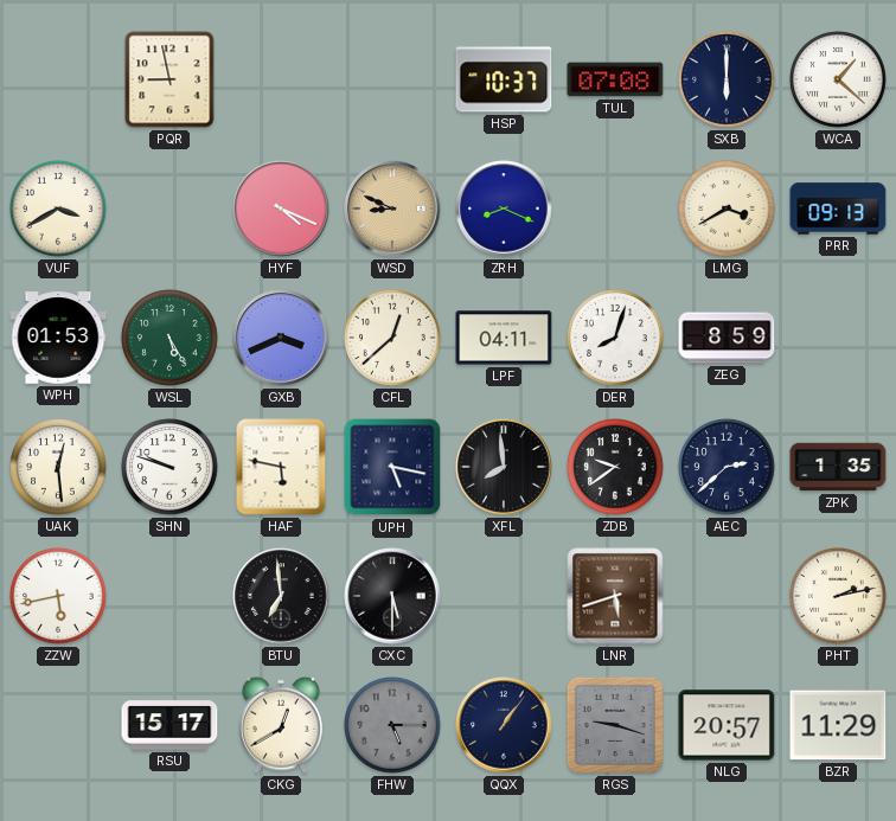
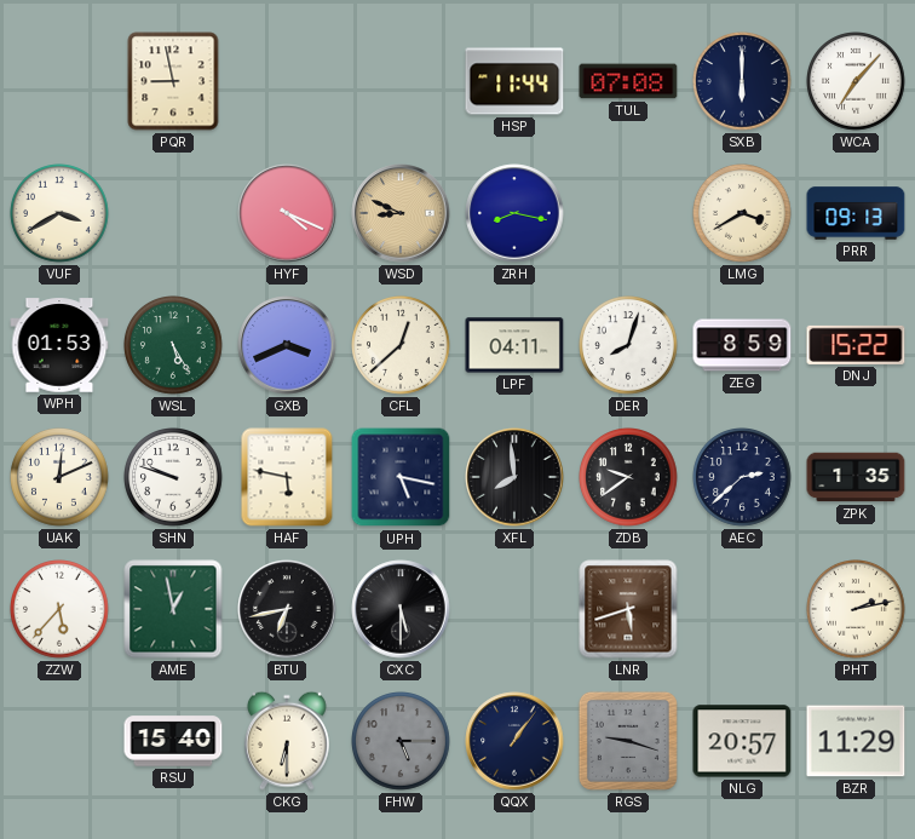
HSP: 10:37 -> 11:44
WCA: 1:22 -> 7:07
ZRH: 8:19 -> 8:17
DNJ: none -> 15:22
UAK: 12:29 -> 12:11
ZZW: 5:43 -> 5:37
AME: none -> 12:58
BTU: 6:59 -> 6:43
RSU: 15:17 -> 15:40
CKG: 12:40 -> 6:30
